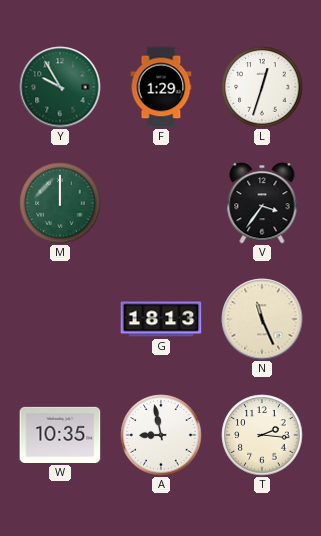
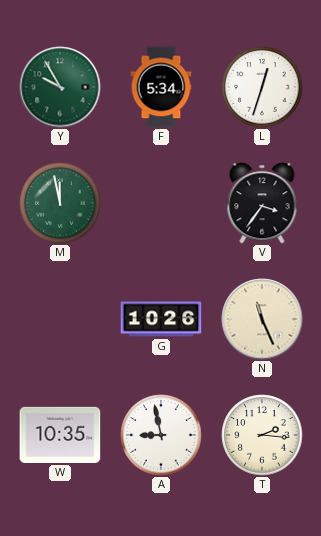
F: 1:29 -> 5:34
M: 12:00 -> 11:58
G: 18:13 -> 10:26
